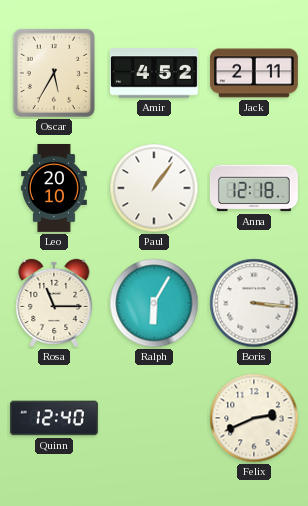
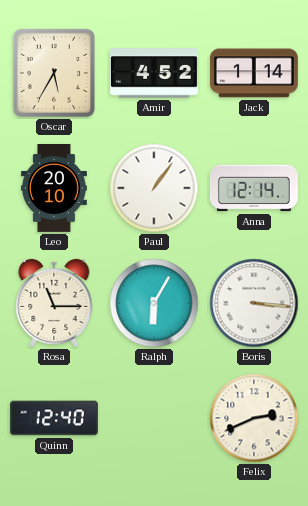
Jack: 2:11 -> 1:14
Anna: 12:18 -> 12:14
